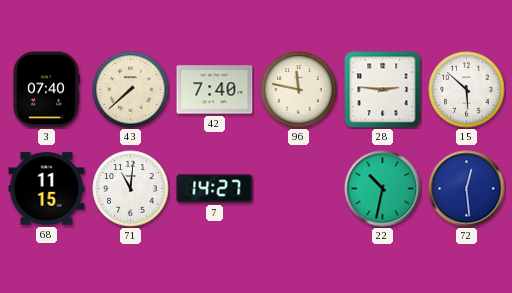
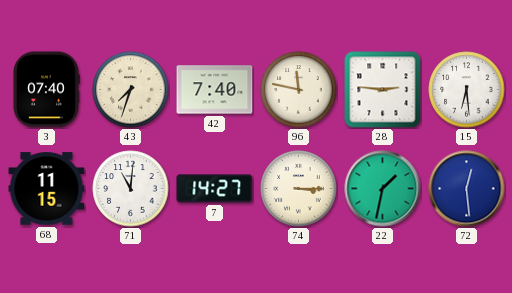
43: 7:38 -> 7:33
15: 5:52 -> 6:29
74: none -> 3:15
22: 10:32 -> 1:32
